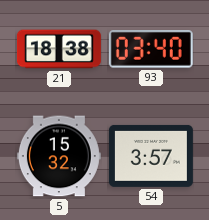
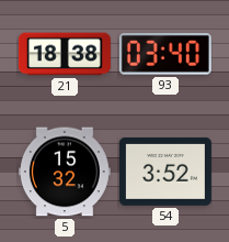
54: 3:57 -> 3:52
